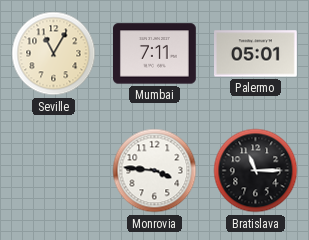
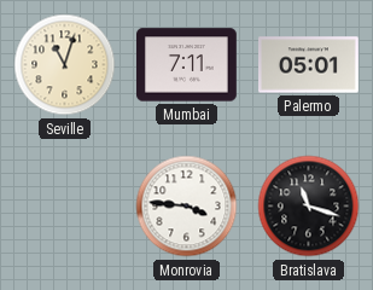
Seville: 11:05 -> 11:03
Bratislava: 11:15 -> 11:18
